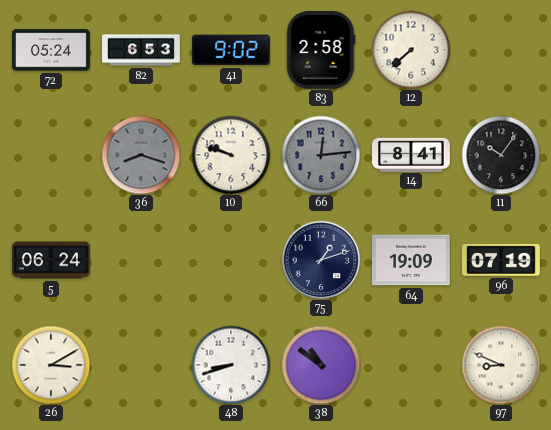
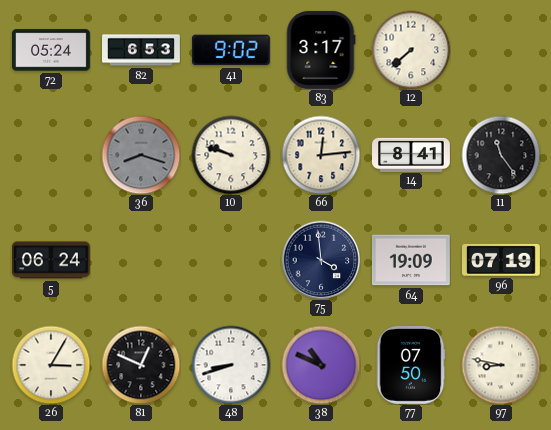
83: 2:58 -> 3:17
66 dial: grey -> cream
11: 10:06 -> 11:24
75: 1:12 -> 3:59
26: 3:10 -> 3:05
81: none -> 12:49
38: 10:51 -> 10:49
77: none -> 07:50
97: 8:49 -> 8:47
